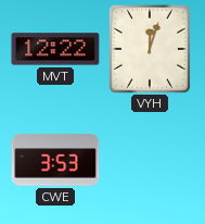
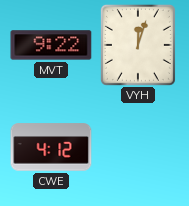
MVT: 12:22 -> 9:22
CWE: 3:53 -> 4:12
